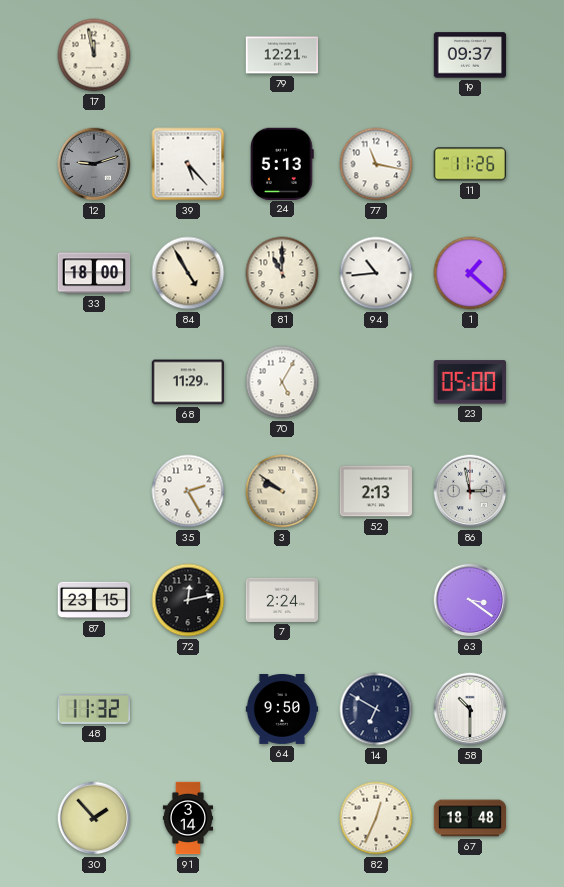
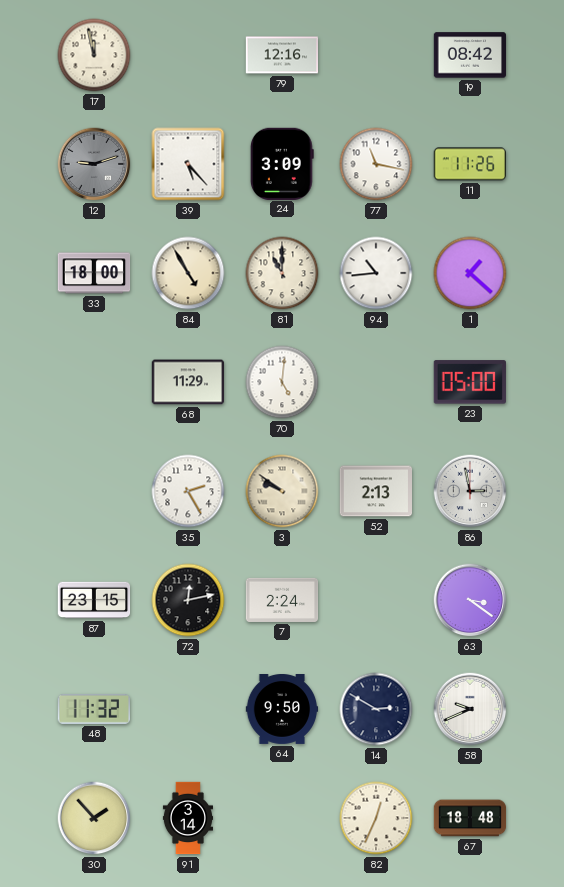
79: 12:21 -> 12:16
19: 09:37 -> 08:42
24: 5:13 -> 3:09
70: 5:05 -> 5:01
14: 6:50 -> 2:50
58: 10:30 -> 9:41
